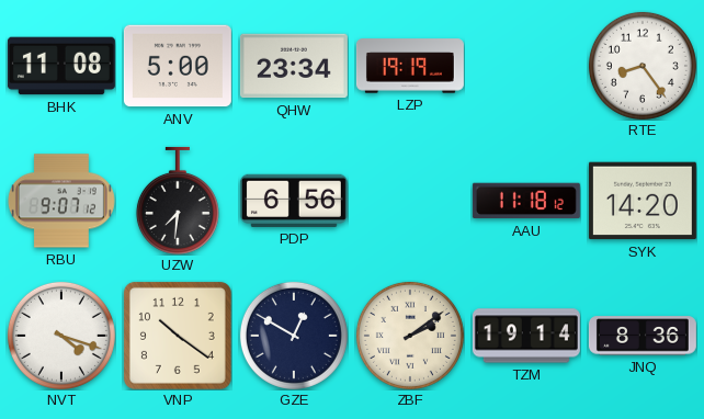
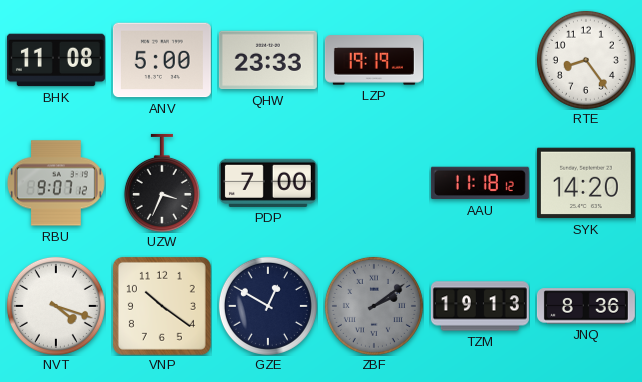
QHW: 23:34 -> 23:33
UZW: 7:31 -> 3:34
PDP: 6:56 -> 7:00
ZBF dial: cream -> grey
TZM: 19:14 -> 19:13
